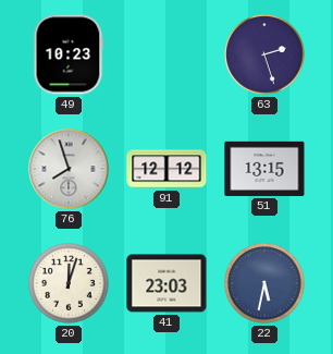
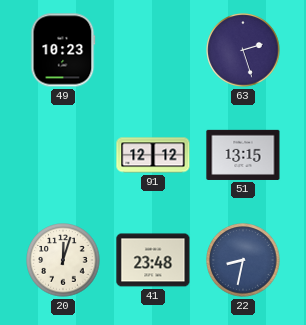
76: 7:57 -> none
41: 23:03 -> 23:48
22: 5:32 -> 8:32
